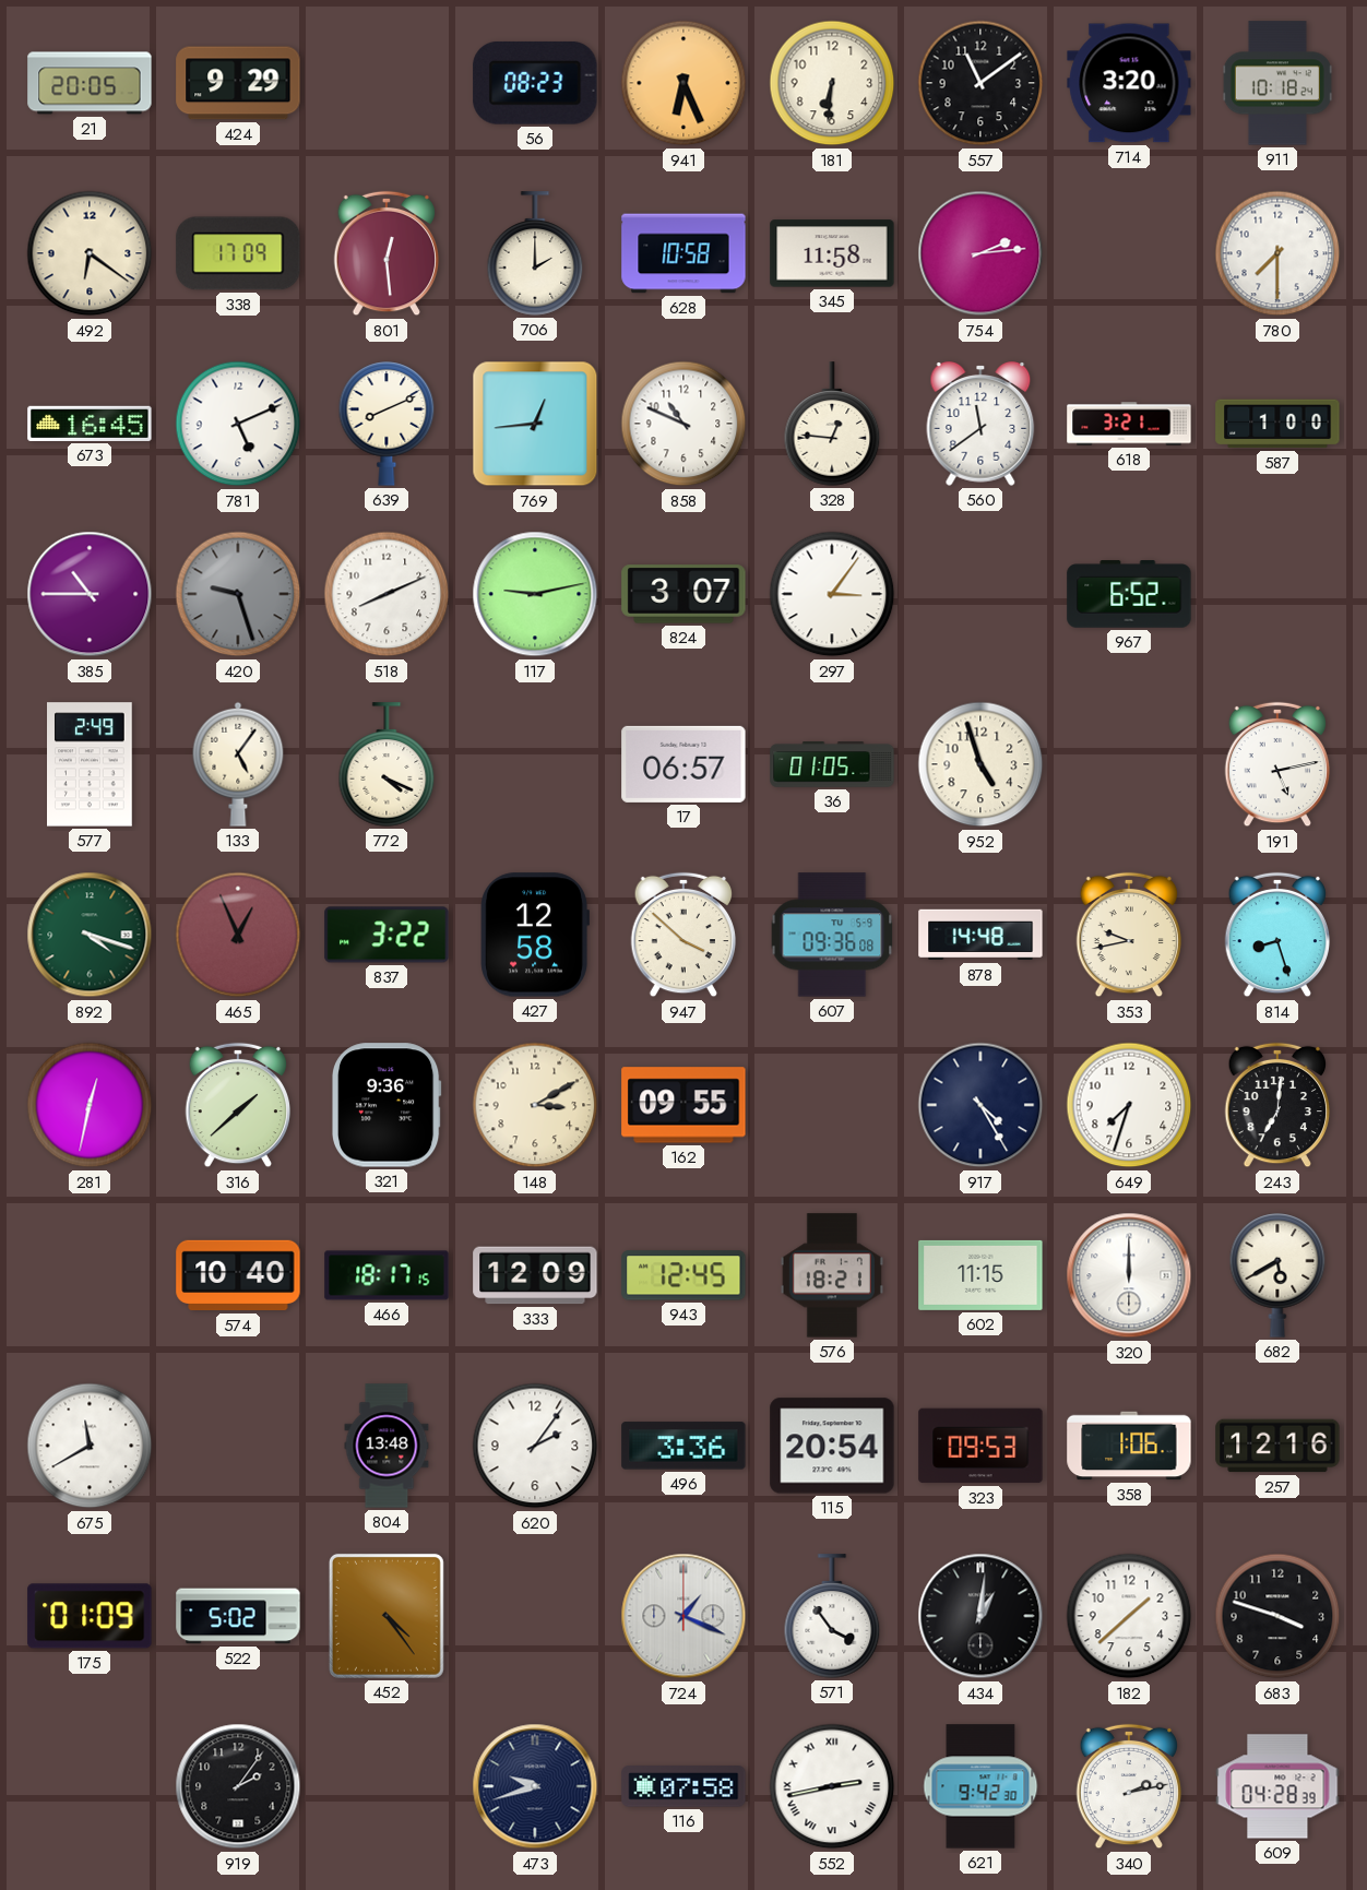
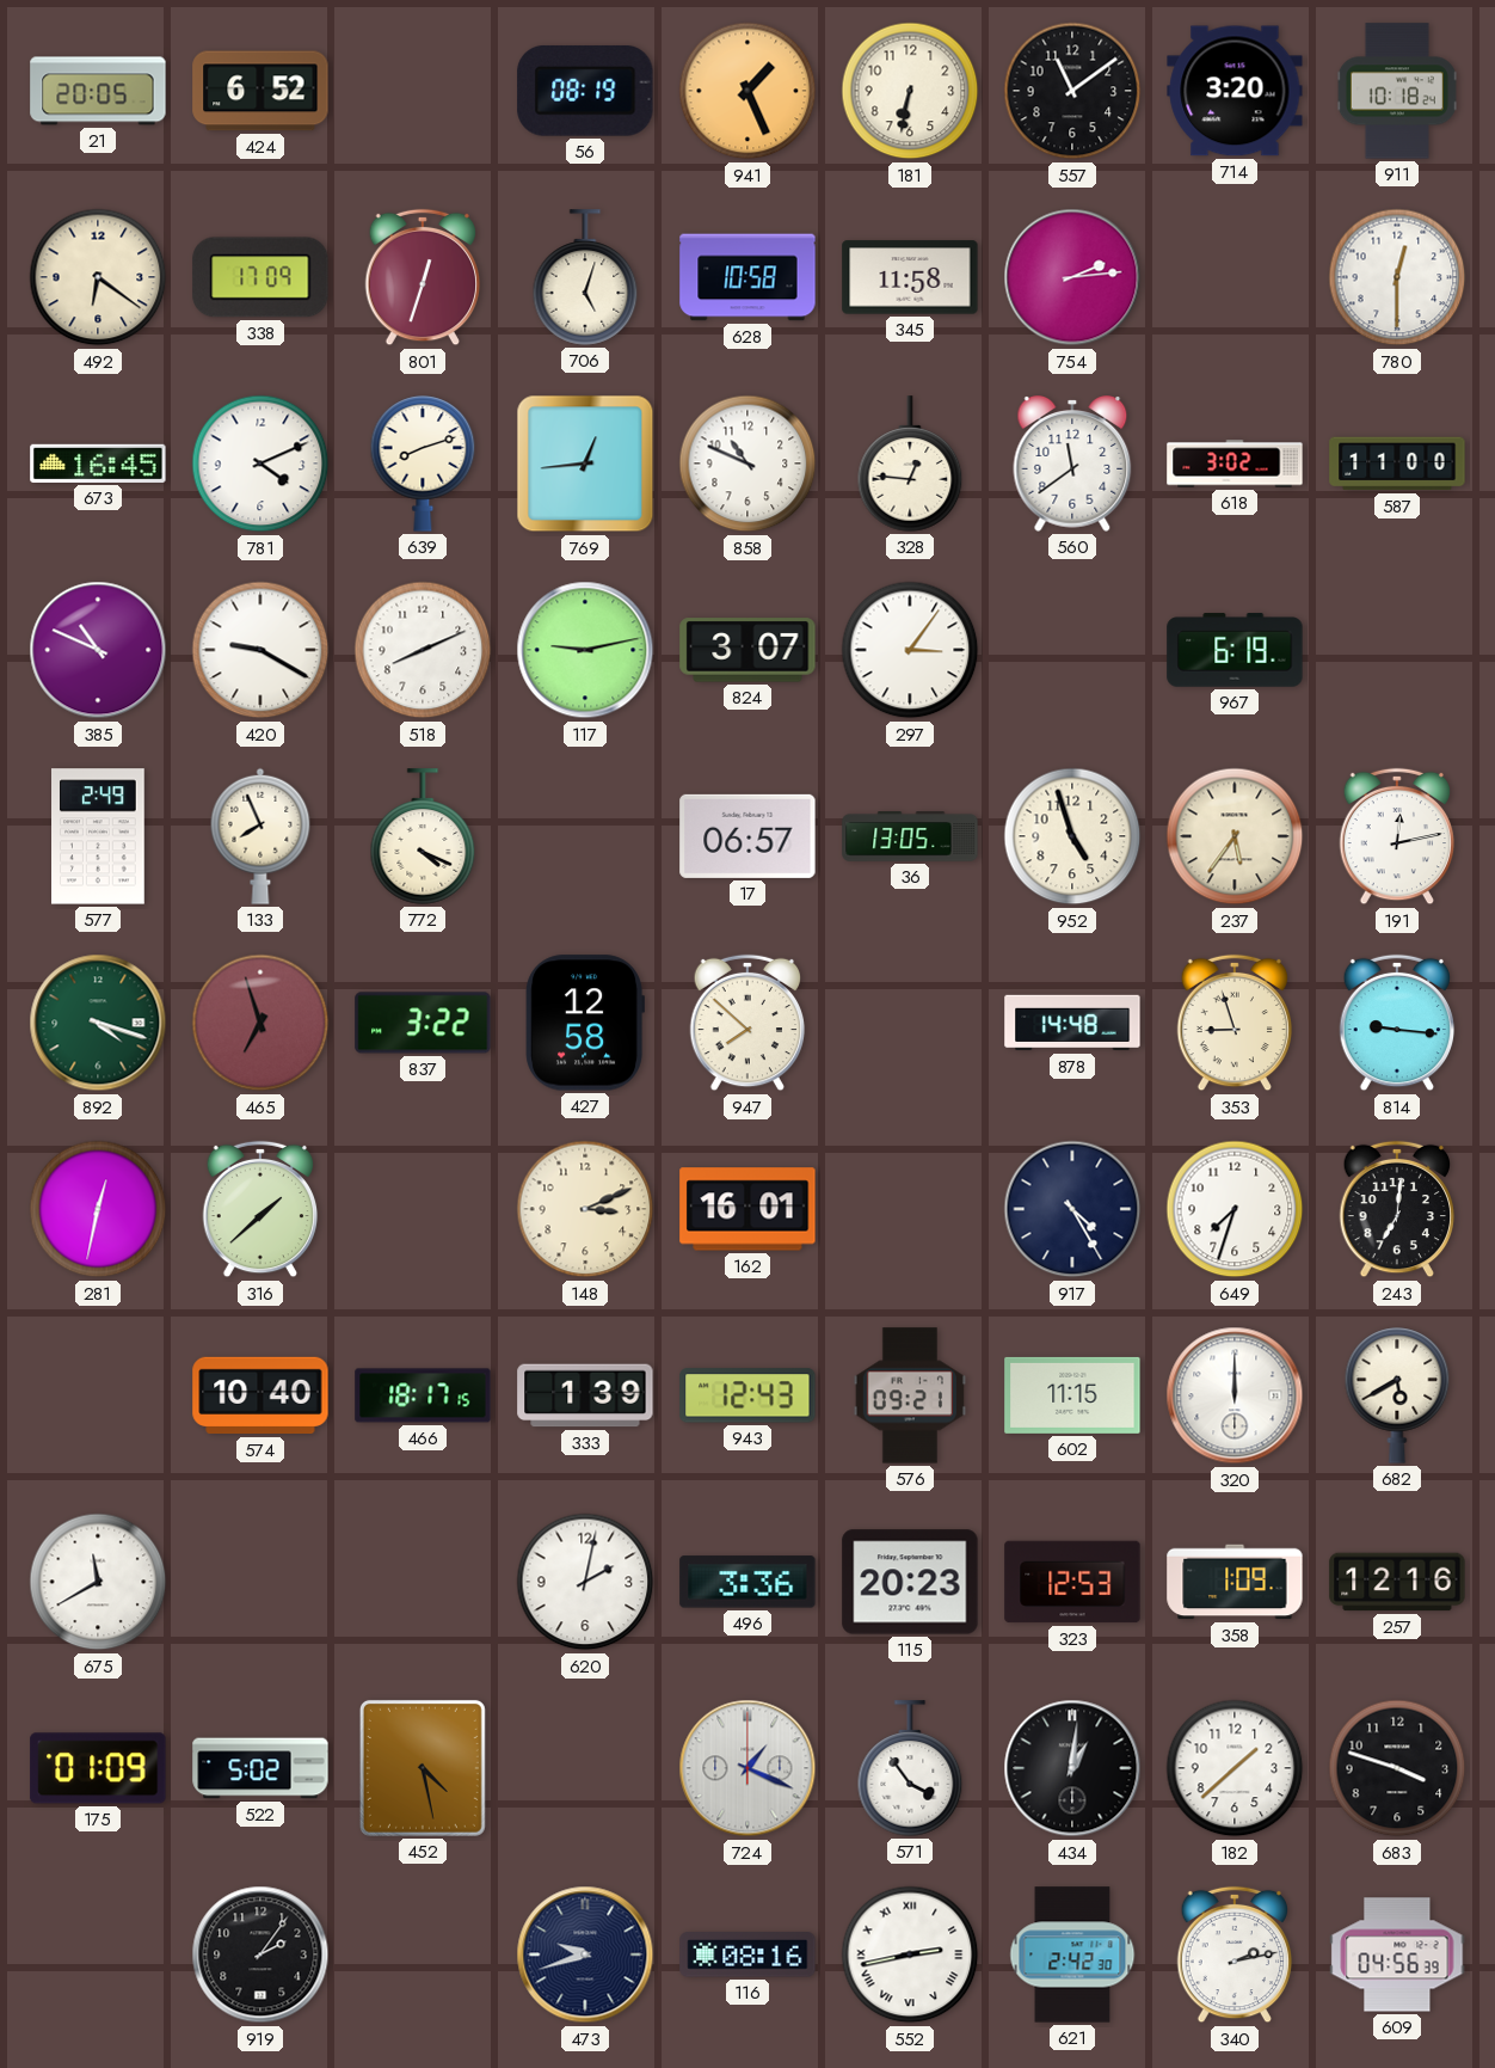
424: 9:29 -> 6:52
56: 08:23 -> 08:19
941: 6:26 -> 1:26
181: 6:31 -> 6:32
801: 12:29 -> 12:33
706: 2:00 -> 5:03
780: 7:30 -> 12:30
781: 5:11 -> 4:11
639: 8:11 -> 8:12
618: 3:21 -> 3:02
587: 1:00 -> 11:00
385: 10:45 -> 10:49
420: 9:27 -> 9:20
420 dial: grey -> white
967: 6:52 -> 6:19
133: 5:06 -> 7:56
36: 01:05 -> 13:05
237: none -> 5:36
191: 5:13 -> 12:13
465: 12:56 -> 6:57
947: 3:52 -> 7:52
607: 09:36 -> none
353: 9:43 -> 8:57
814: 8:27 -> 9:16
321: 9:36 -> none
148: 3:10 -> 3:11
162: 09:55 -> 16:01
333: 12:09 -> 1:39
943: 12:45 -> 12:43
576: 18:21 -> 09:21
804: 13:48 -> none
620: 2:06 -> 2:02
115: 20:54 -> 20:23
323: 09:53 -> 12:53
358: 1:06 -> 1:09
452: 4:24 -> 4:28
116: 07:58 -> 08:16
621: 9:42 -> 2:42
609: 04:28 -> 04:56
